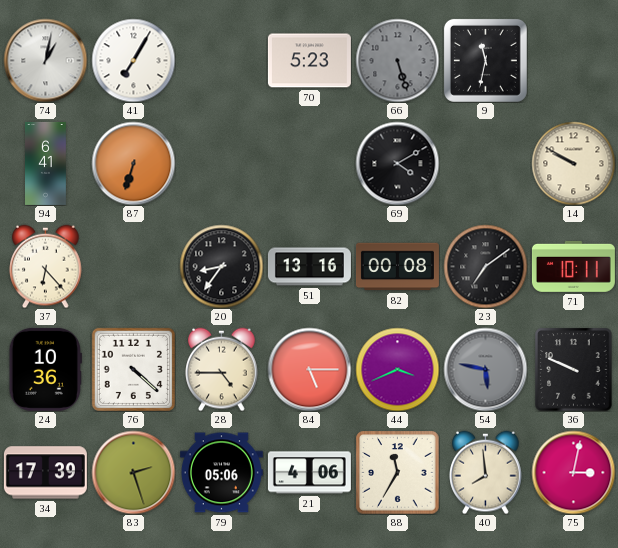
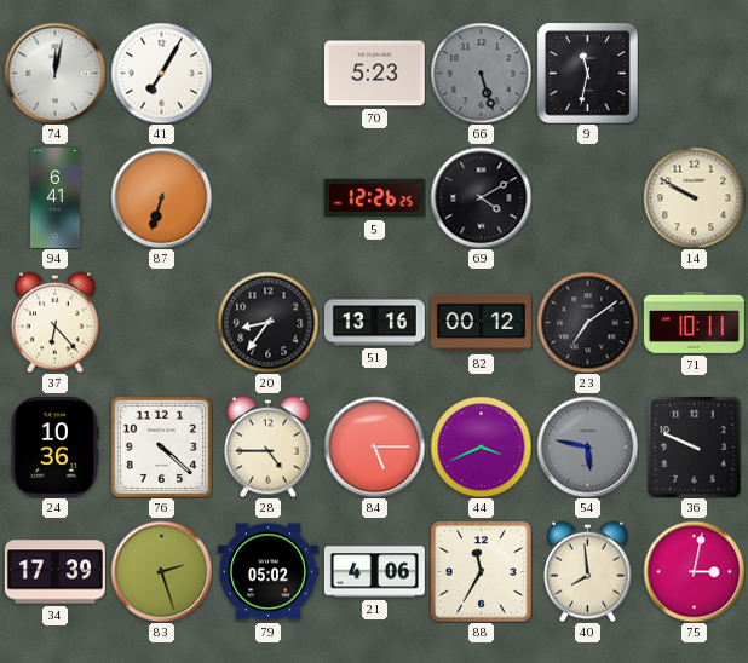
74: 1:02 -> 12:02
5: none -> 12:26
82: 00:08 -> 00:12
79: 05:06 -> 05:02
